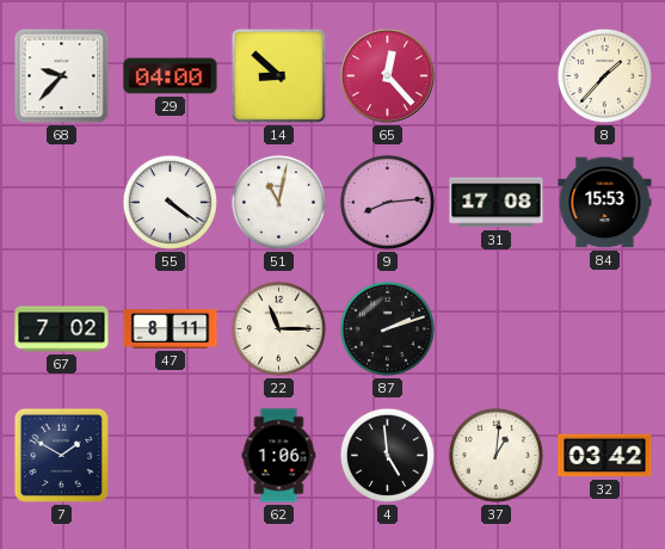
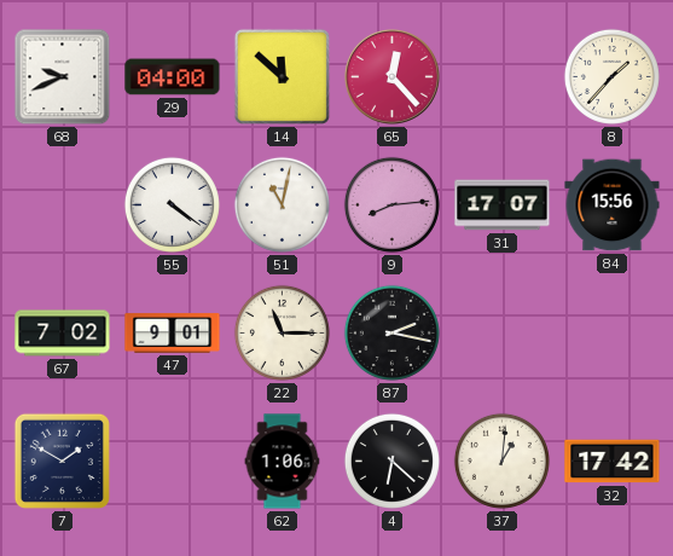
68: 9:37 -> 9:41
14: 8:52 -> 11:52
31: 17:08 -> 17:07
84: 15:53 -> 15:56
47: 8:11 -> 9:01
87: 2:12 -> 2:17
4: 4:59 -> 6:22
32: 03:42 -> 17:42
